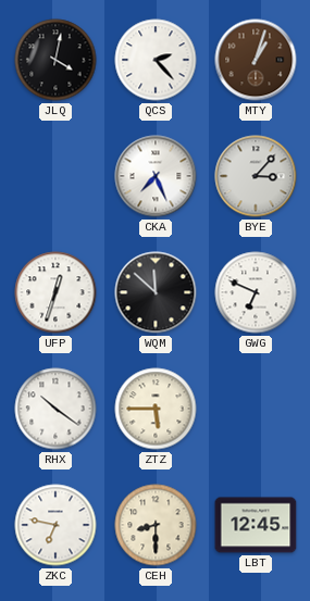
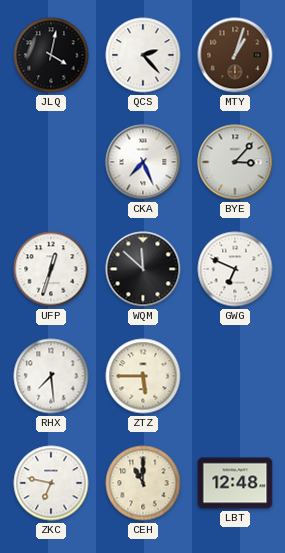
RHX: 10:21 -> 7:29
CEH: 8:30 -> 11:00
LBT: 12:45 -> 12:48
